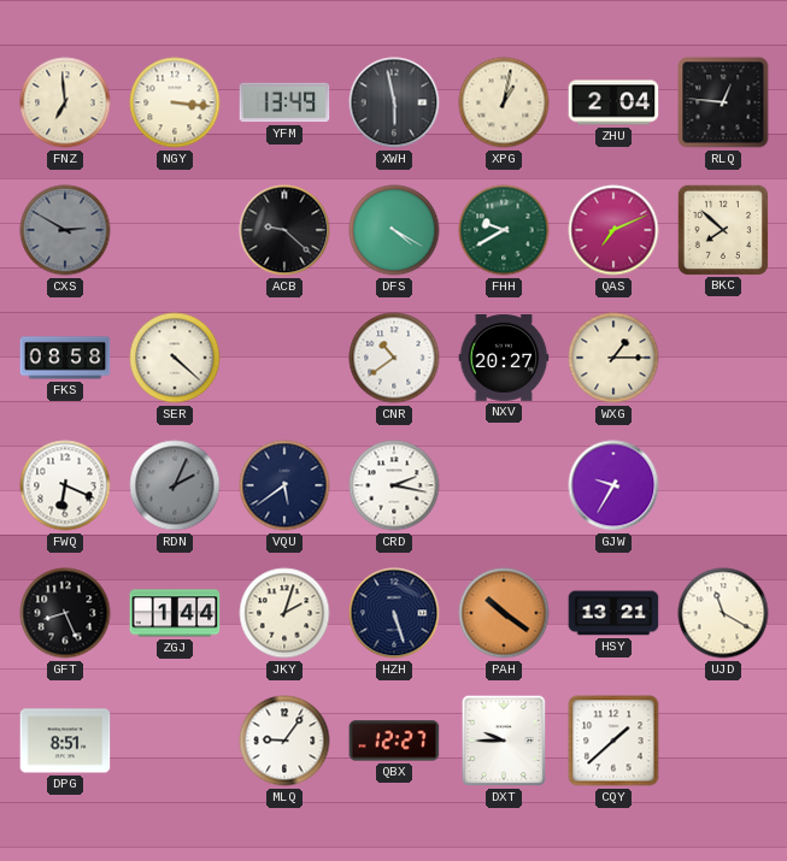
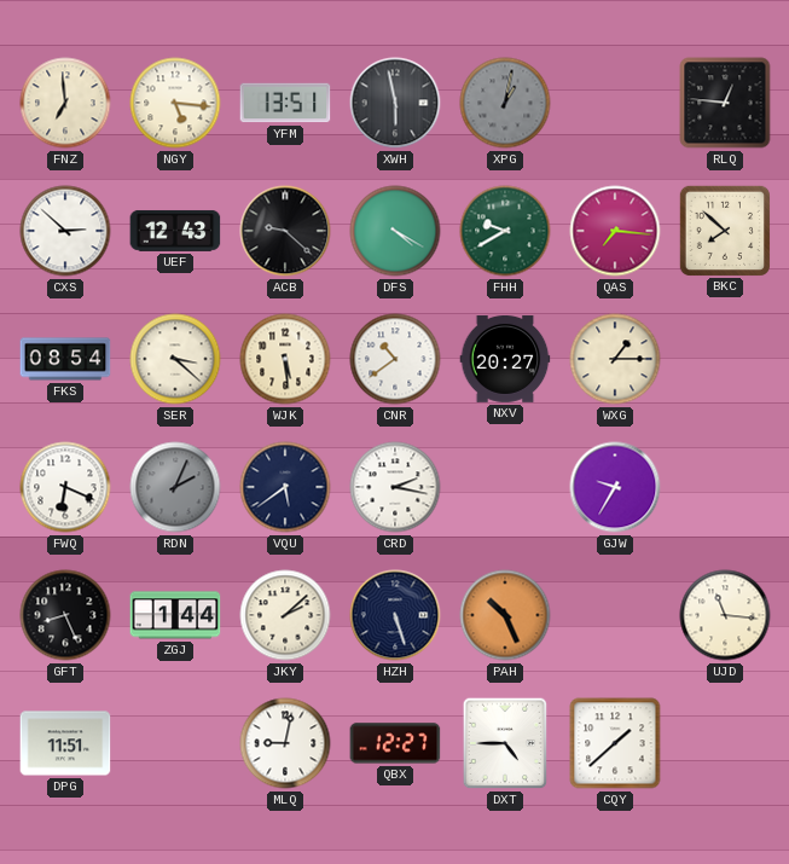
NGY: 3:16 -> 5:16
YFM: 13:49 -> 13:51
XPG dial: cream -> grey
ZHU: 2:04 -> none
CXS: 2:50 -> 2:52
CXS dial: grey -> white
UEF: none -> 12:43
QAS: 7:11 -> 7:16
FKS: 08:58 -> 08:54
SER: 4:22 -> 3:22
WJK: none -> 5:29
JKY: 2:03 -> 2:08
PAH: 10:21 -> 10:26
HSY: 13:21 -> none
UJD: 11:20 -> 11:16
DPG: 8:51 -> 11:51
MLQ: 9:06 -> 9:02
DXT: 9:45 -> 4:45
